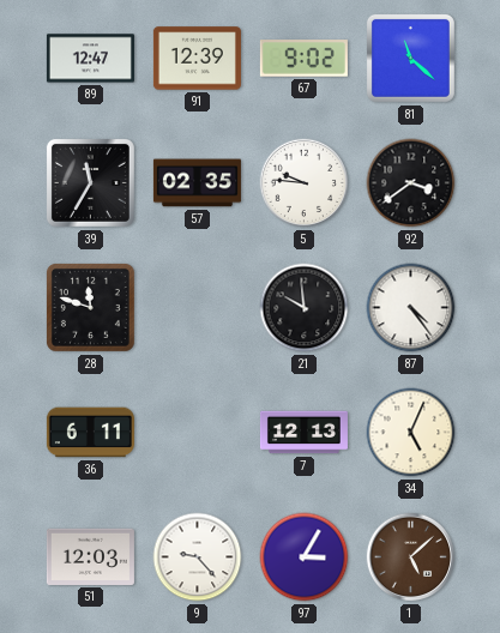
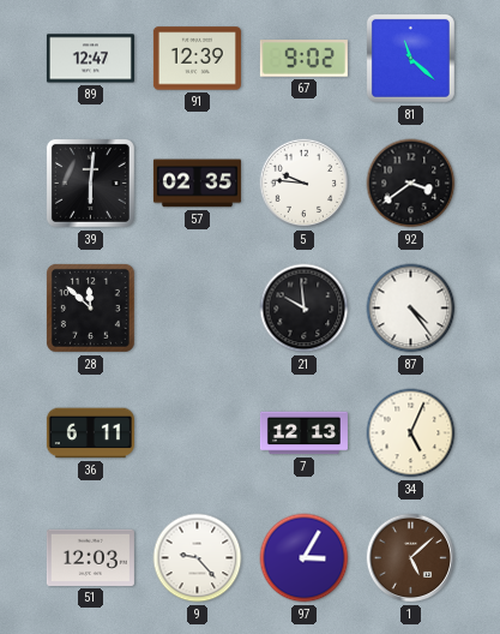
39: 11:35 -> 6:01
28: 11:48 -> 11:52
